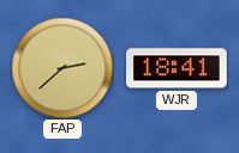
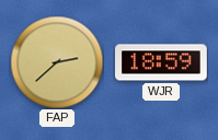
WJR: 18:41 -> 18:59
